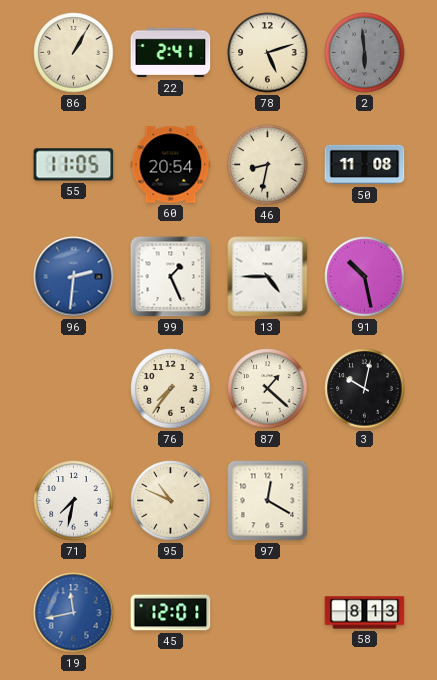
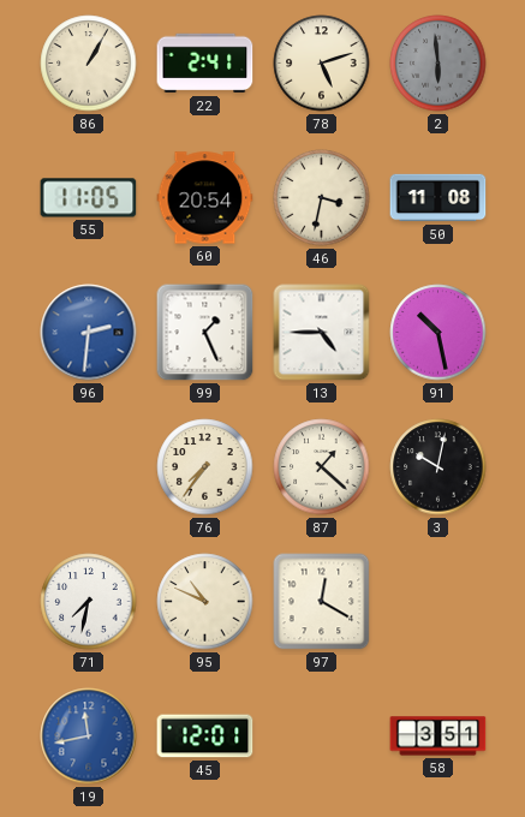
46: 8:32 -> 3:32
58: 8:13 -> 3:51
